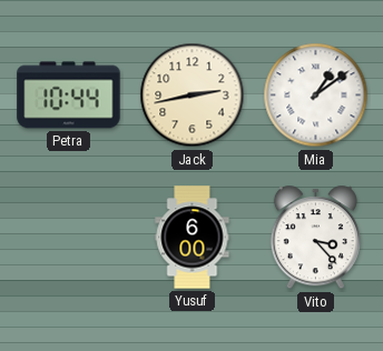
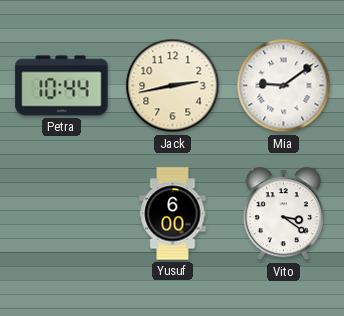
Mia: 1:09 -> 9:09
Vito: 3:23 -> 3:21
